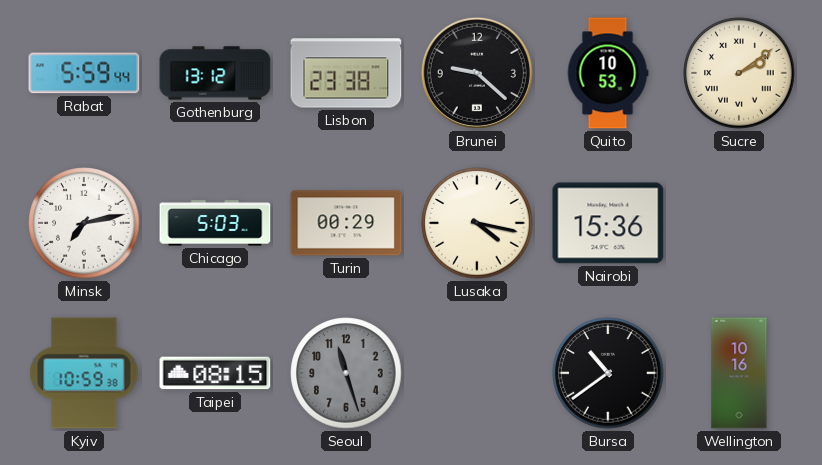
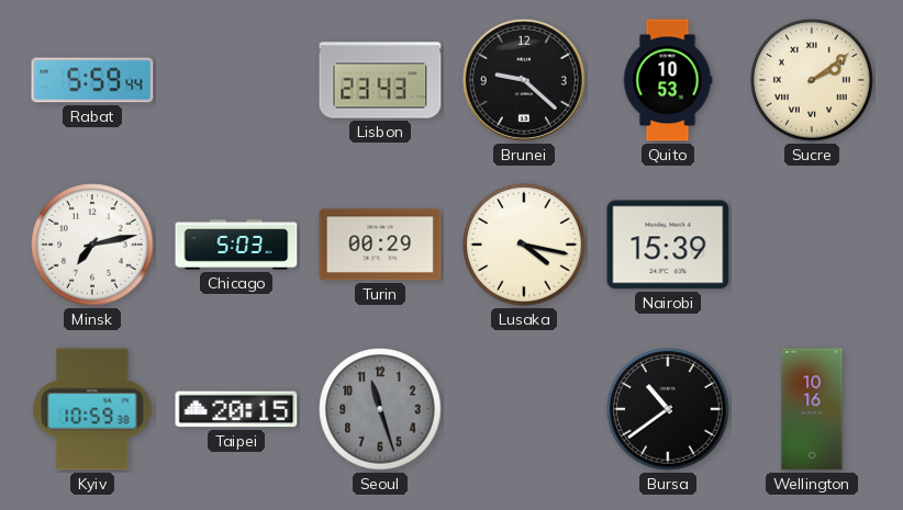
Gothenburg: 13:12 -> none
Lisbon: 23:38 -> 23:43
Nairobi: 15:36 -> 15:39
Taipei: 08:15 -> 20:15
